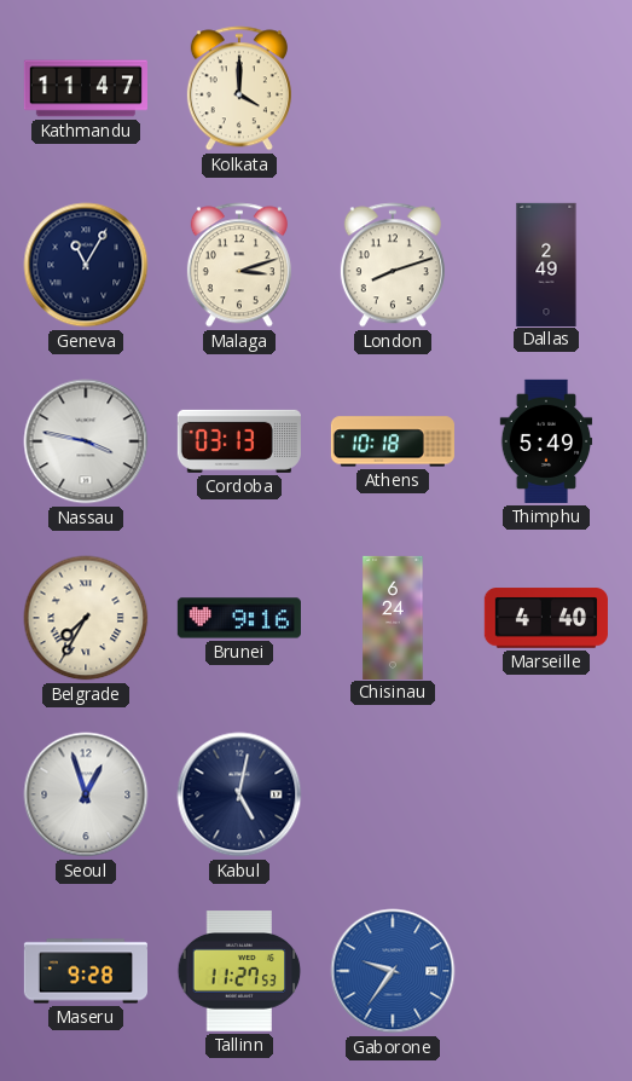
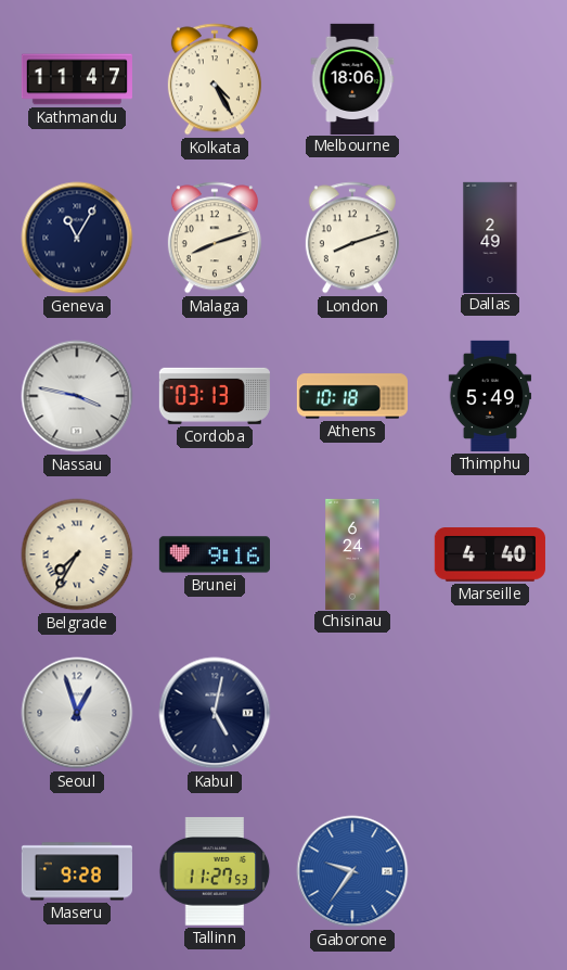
Kolkata: 4:00 -> 4:25
Melbourne: none -> 18:06
Malaga: 3:12 -> 8:12
